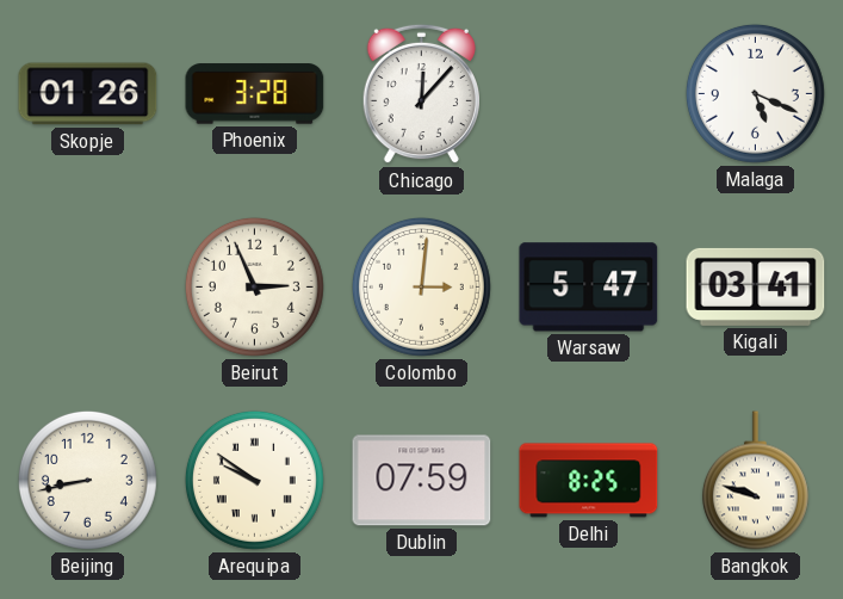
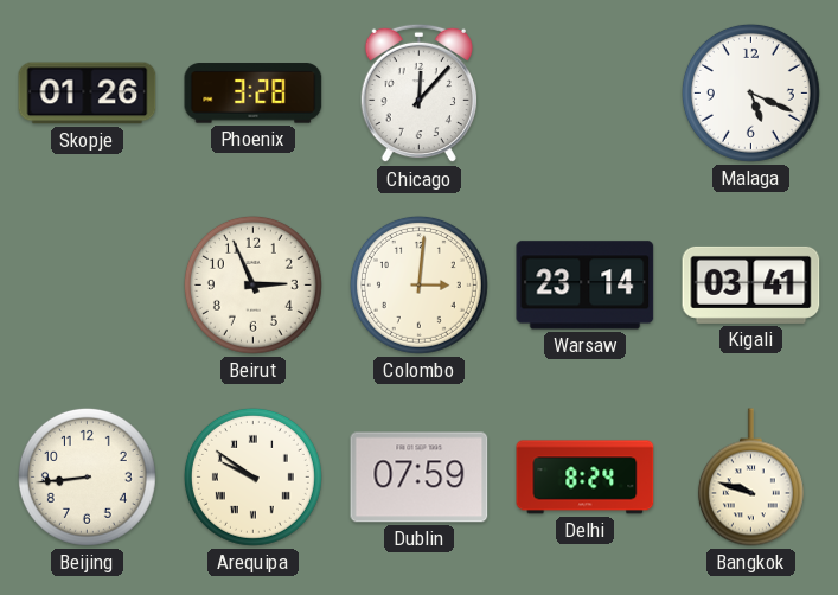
Warsaw: 5:47 -> 23:14
Beijing: 8:43 -> 8:44
Delhi: 8:25 -> 8:24
